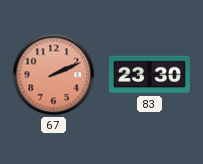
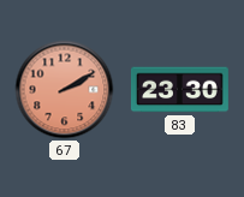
67: 2:11 -> 2:10
